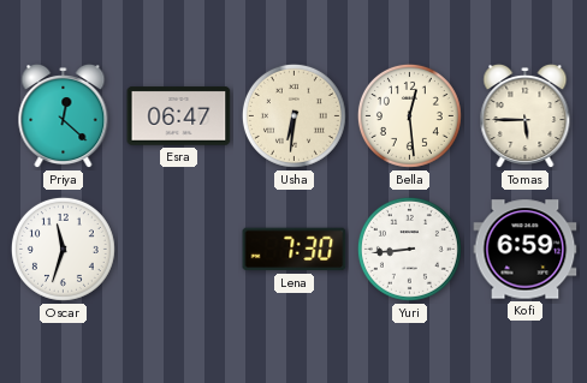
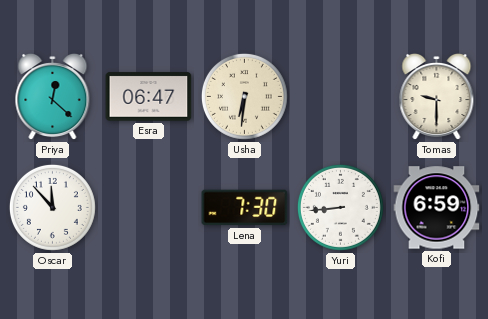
Bella: 12:29 -> none
Tomas: 5:45 -> 9:30
Oscar: 11:33 -> 11:53
